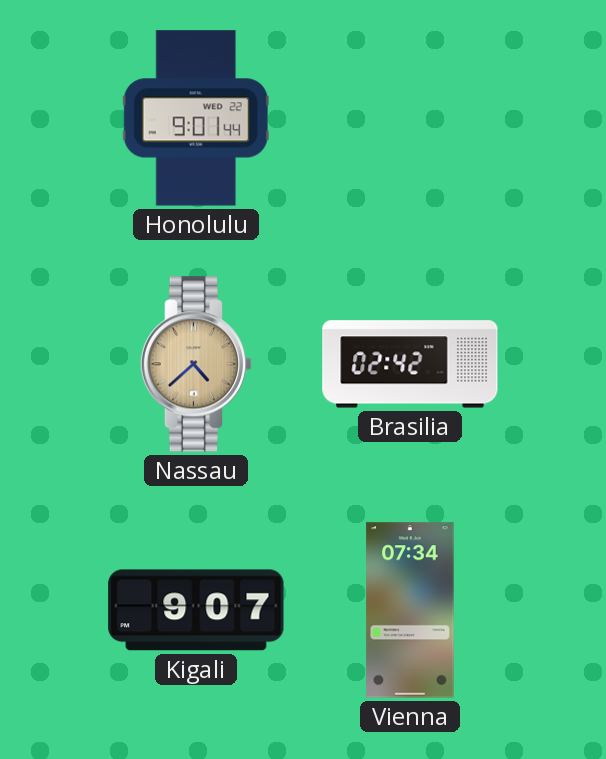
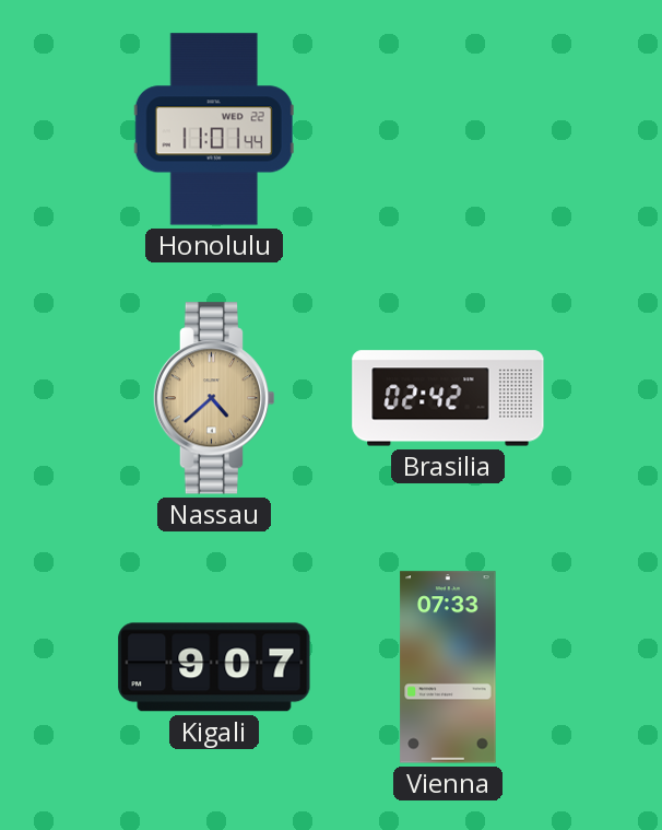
Honolulu: 9:01 -> 11:01
Vienna: 07:34 -> 07:33
